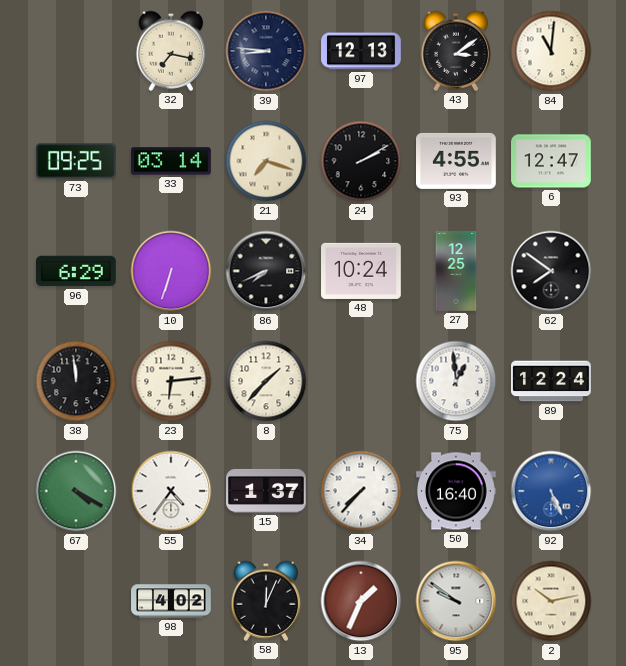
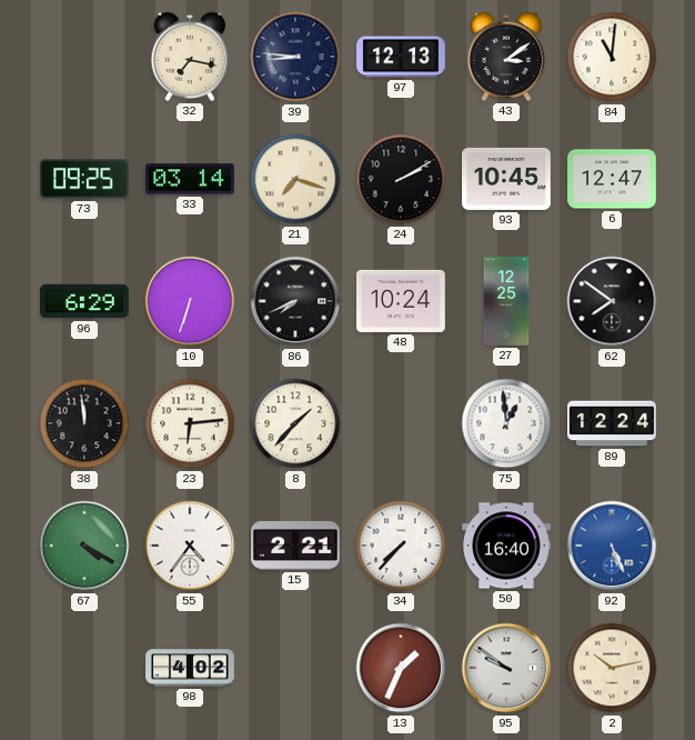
93: 4:55 -> 10:45
15: 1:37 -> 2:21
58: 12:04 -> none
